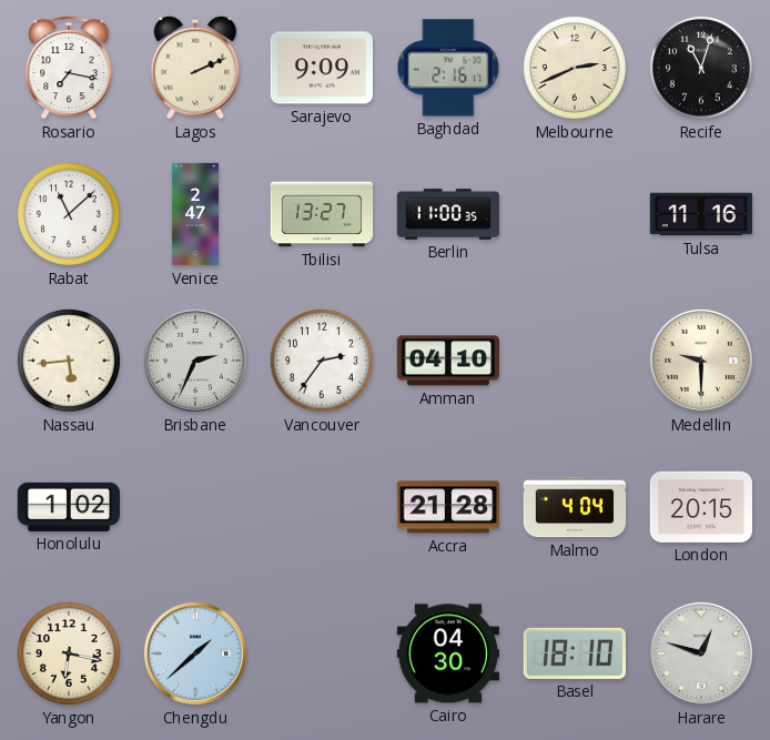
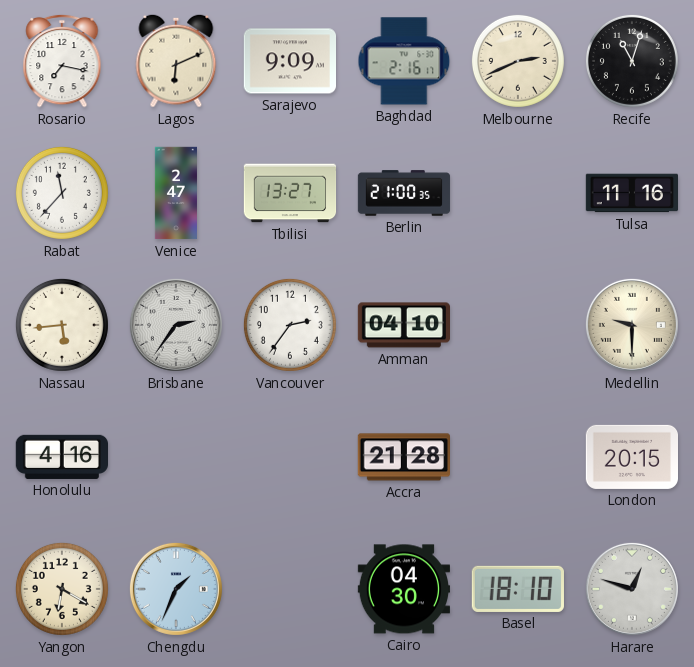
Lagos: 2:11 -> 6:11
Rabat: 11:08 -> 11:37
Berlin: 11:00 -> 21:00
Brisbane: 2:34 -> 2:36
Honolulu: 1:02 -> 4:16
Malmo: 4:04 -> none
Yangon: 6:17 -> 6:20
Chengdu: 1:38 -> 1:34
